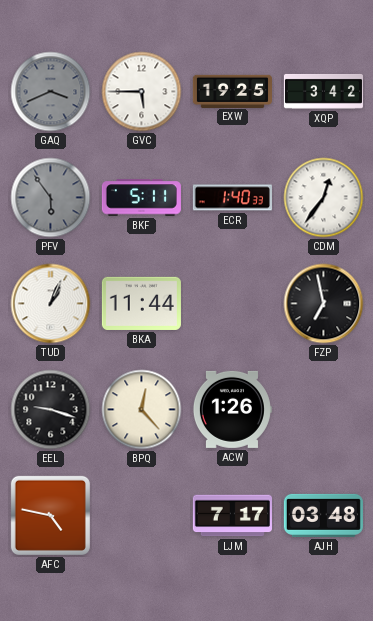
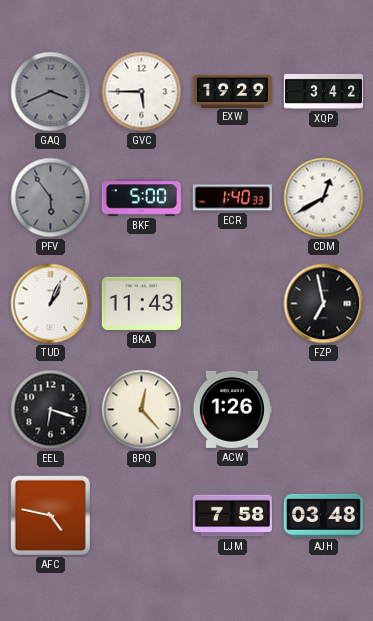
EXW: 19:25 -> 19:29
BKF: 5:11 -> 5:00
CDM: 12:36 -> 12:40
BKA: 11:44 -> 11:43
EEL: 9:18 -> 6:18
LJM: 7:17 -> 7:58
